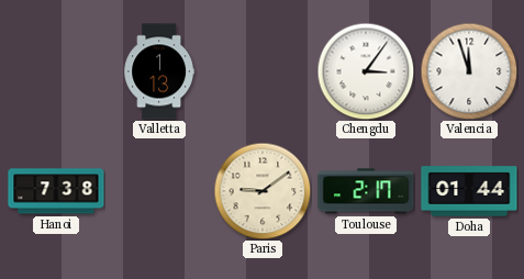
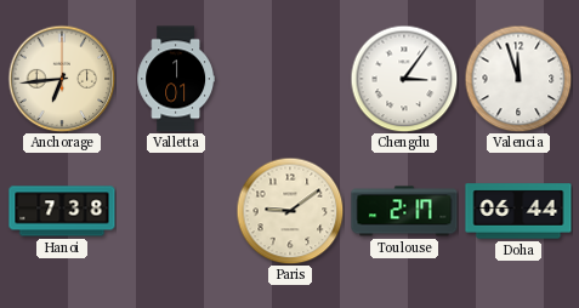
Anchorage: none -> 6:44
Valletta: 1:13 -> 1:01
Doha: 01:44 -> 06:44
